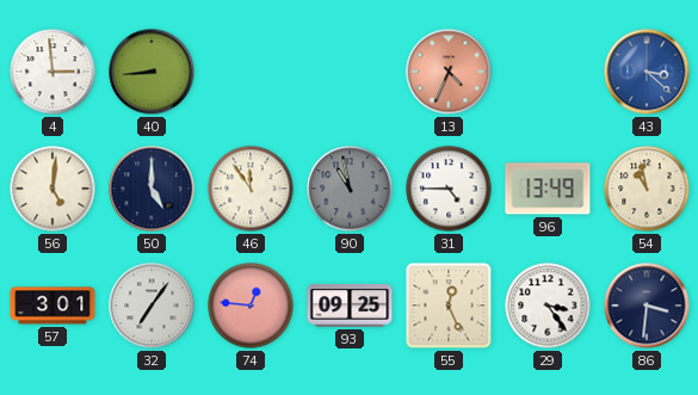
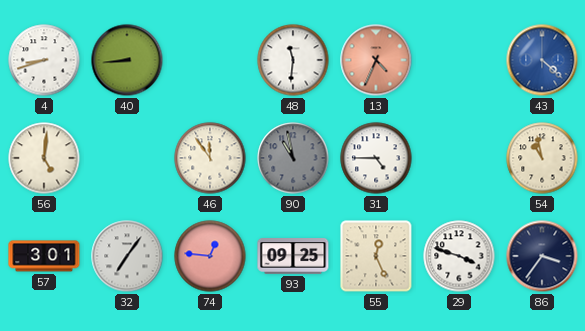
4: 2:59 -> 8:42
48: none -> 11:31
43: 3:22 -> 4:22
50: 5:00 -> none
96: 13:49 -> none
29: 3:24 -> 3:48
86: 3:31 -> 3:36
